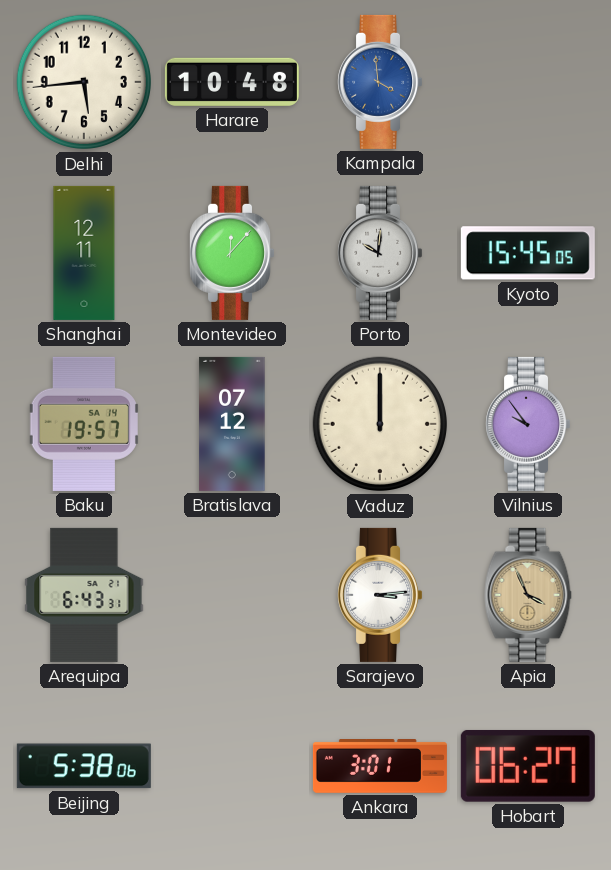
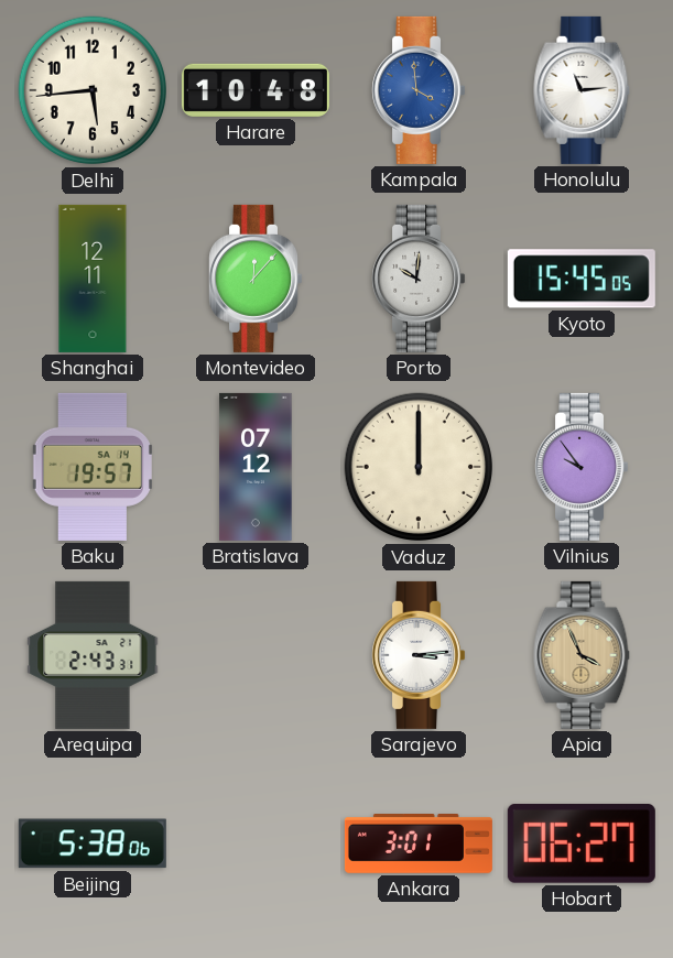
Honolulu: none -> 11:14
Arequipa: 6:43 -> 2:43
